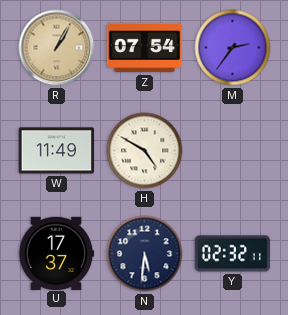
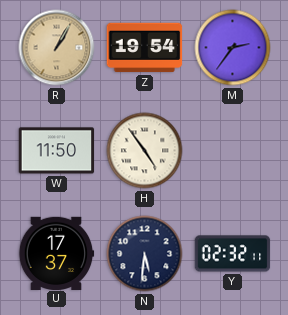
Z: 07:54 -> 19:54
W: 11:49 -> 11:50
H: 4:50 -> 4:54
